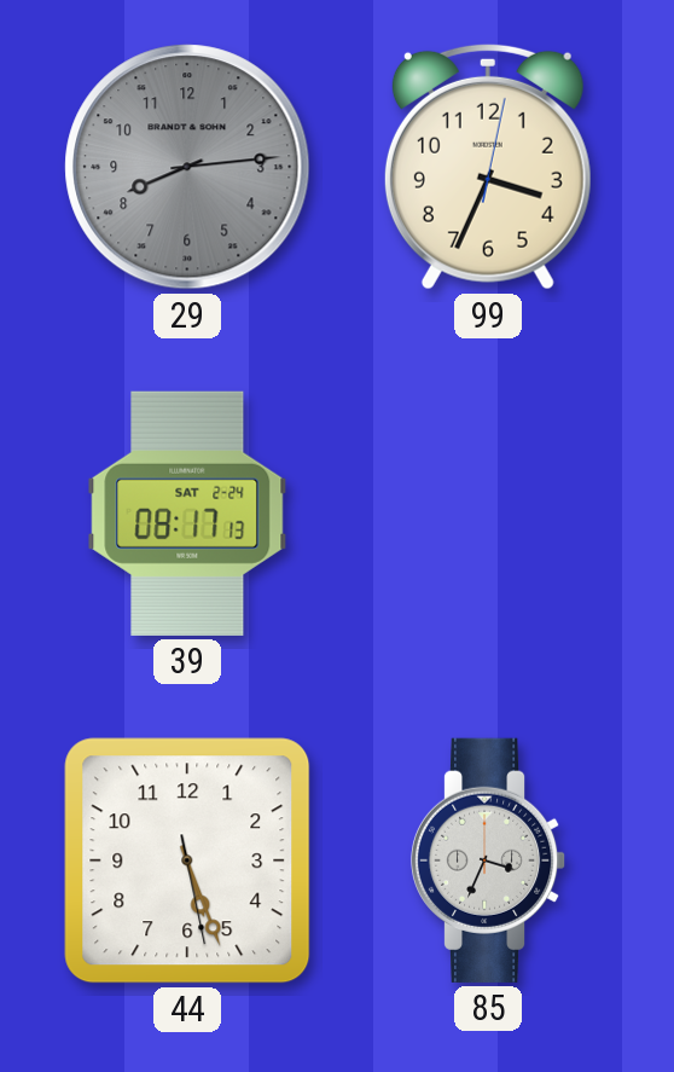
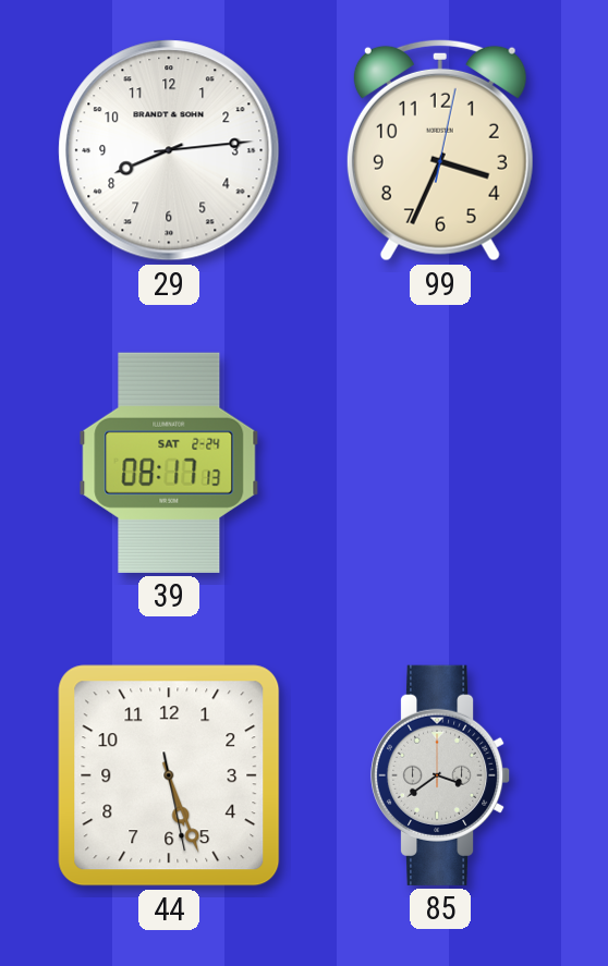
29 dial: grey -> white
85: 3:34 -> 3:39
